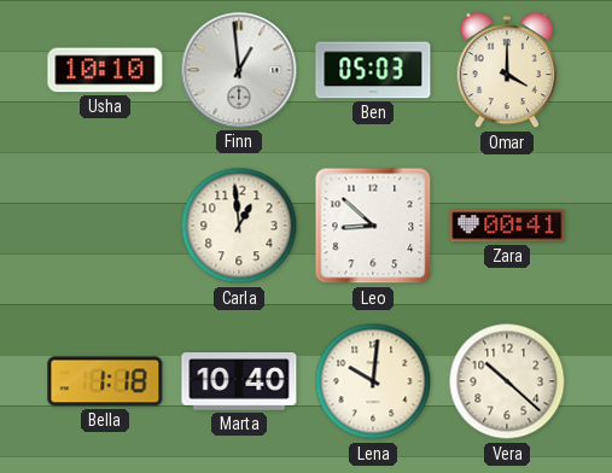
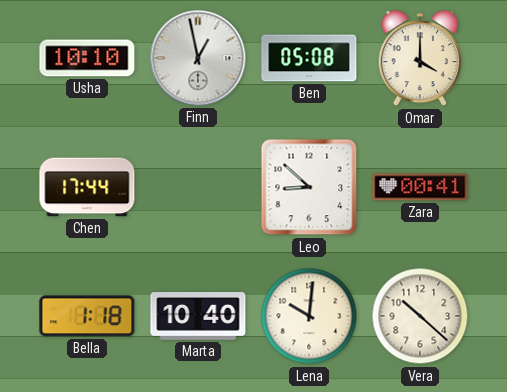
Finn: 12:59 -> 12:58
Ben: 05:03 -> 05:08
Chen: none -> 17:44
Carla: 12:59 -> none
